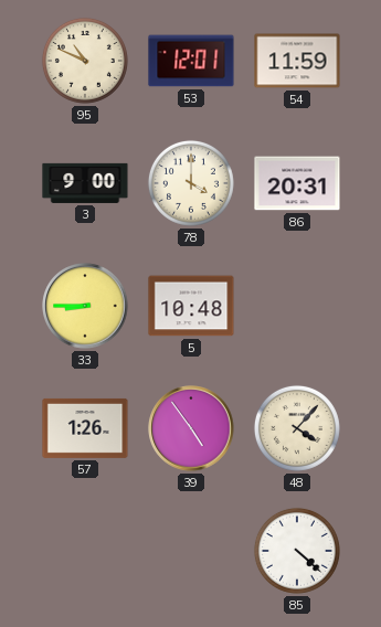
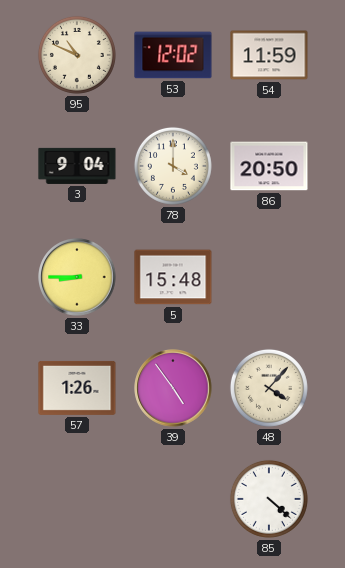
53: 12:01 -> 12:02
3: 9:00 -> 9:04
86: 20:31 -> 20:50
5: 10:48 -> 15:48
